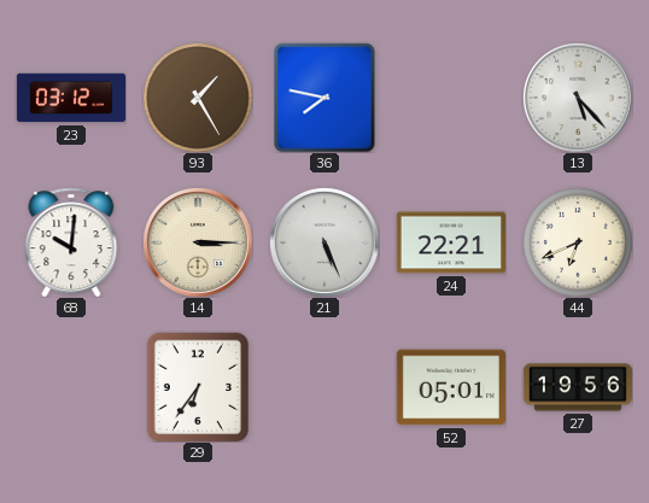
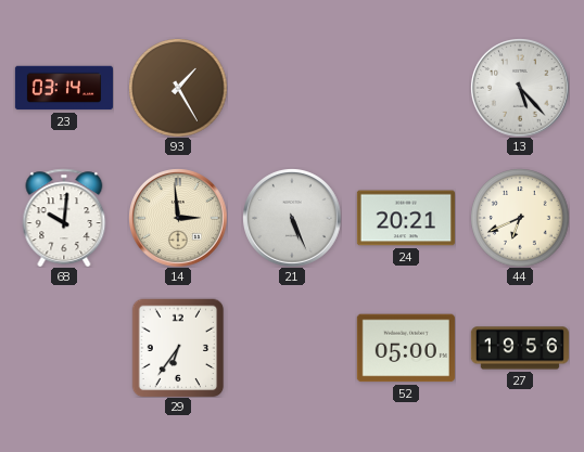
23: 03:12 -> 03:14
36: 7:47 -> none
14: 3:15 -> 2:59
24: 22:21 -> 20:21
52: 05:01 -> 05:00
